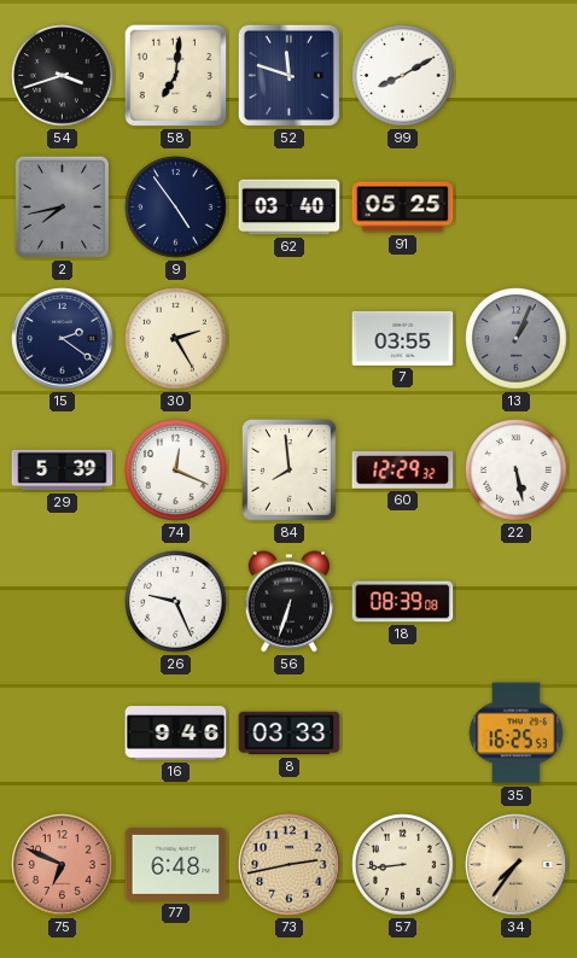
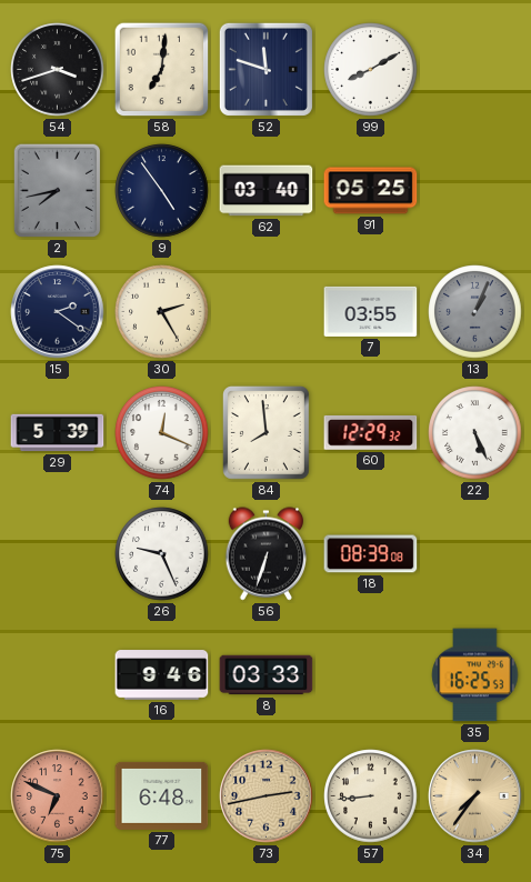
22: 5:28 -> 5:26
